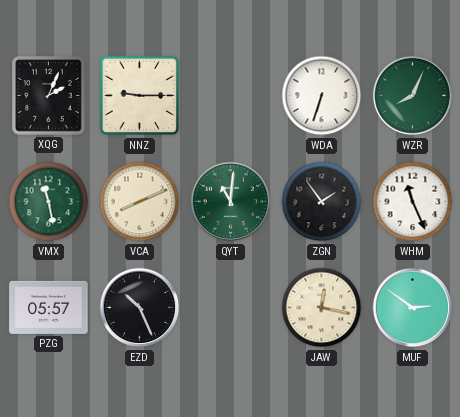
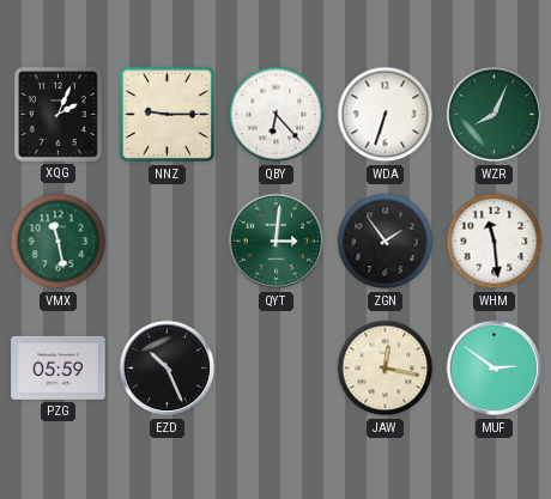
QBY: none -> 6:23
VCA: 8:11 -> none
QYT: 11:01 -> 3:01
WHM: 11:26 -> 11:29
PZG: 05:57 -> 05:59
